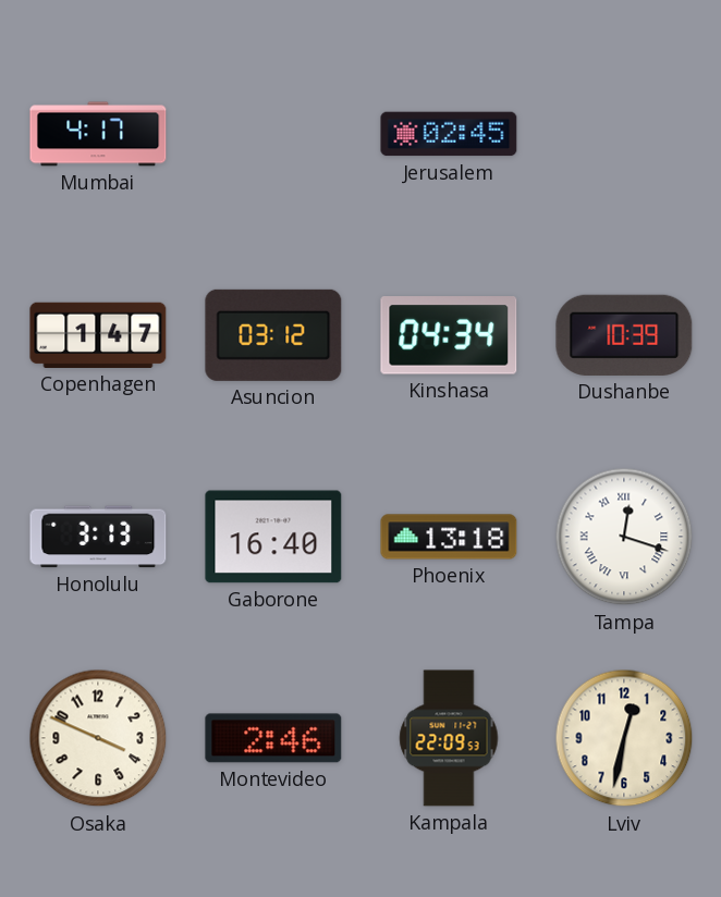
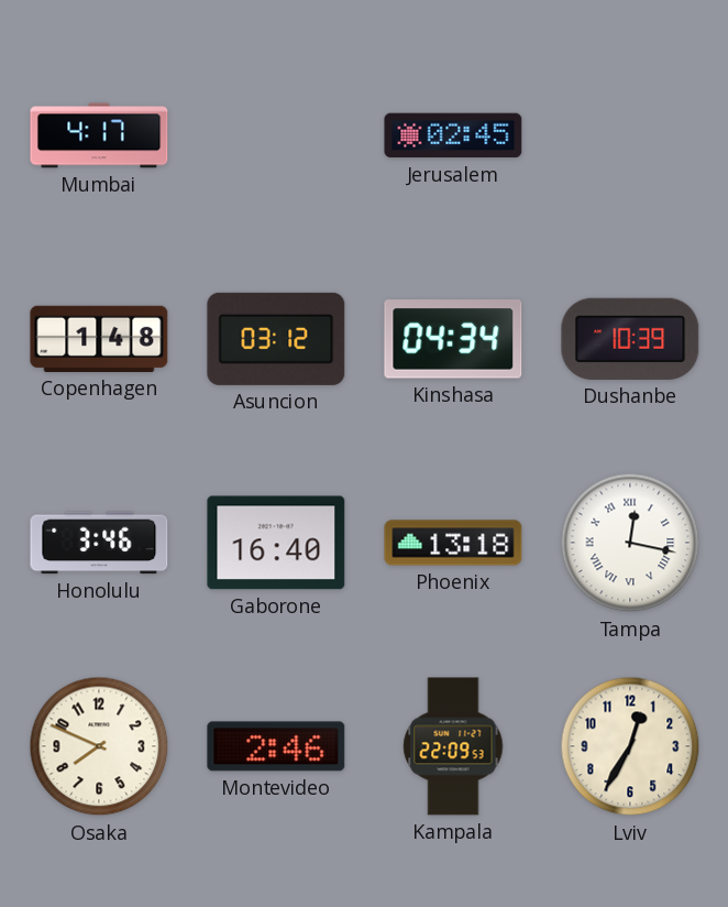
Copenhagen: 1:47 -> 1:48
Honolulu: 3:13 -> 3:46
Tampa: 12:18 -> 12:17
Osaka: 3:49 -> 7:49
Lviv: 12:32 -> 12:35
